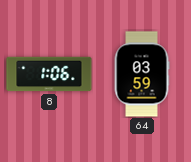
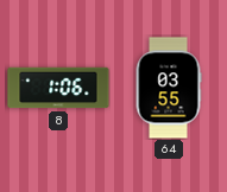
64: 03:59 -> 03:55
